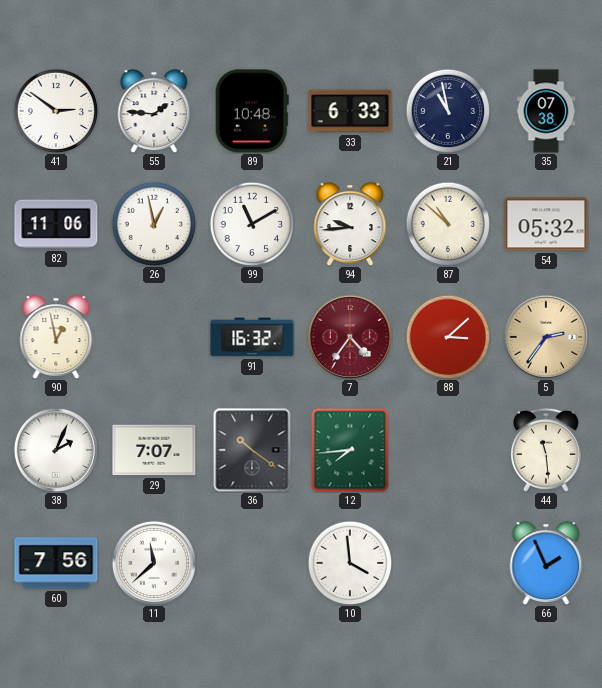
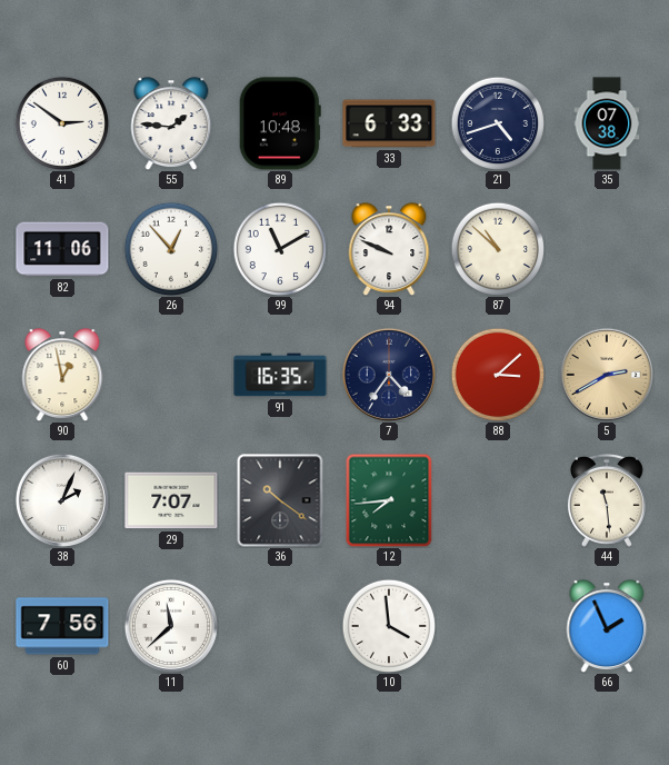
21: 10:58 -> 4:42
26: 12:58 -> 12:53
94: 9:44 -> 9:49
54: 05:32 -> none
91: 16:32 -> 16:35
7 dial: burgundy -> navy
5: 2:36 -> 2:40
